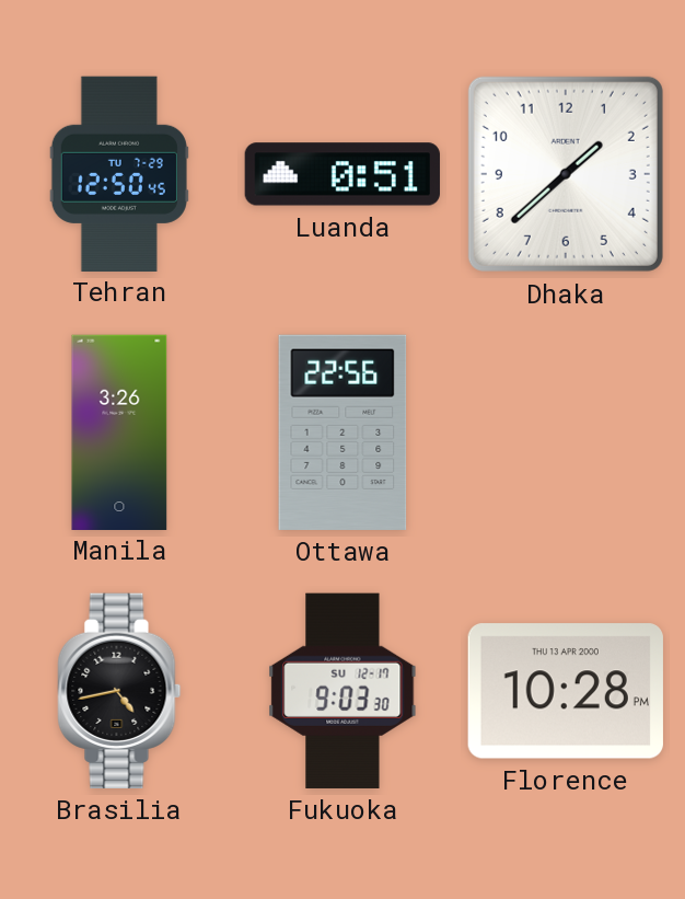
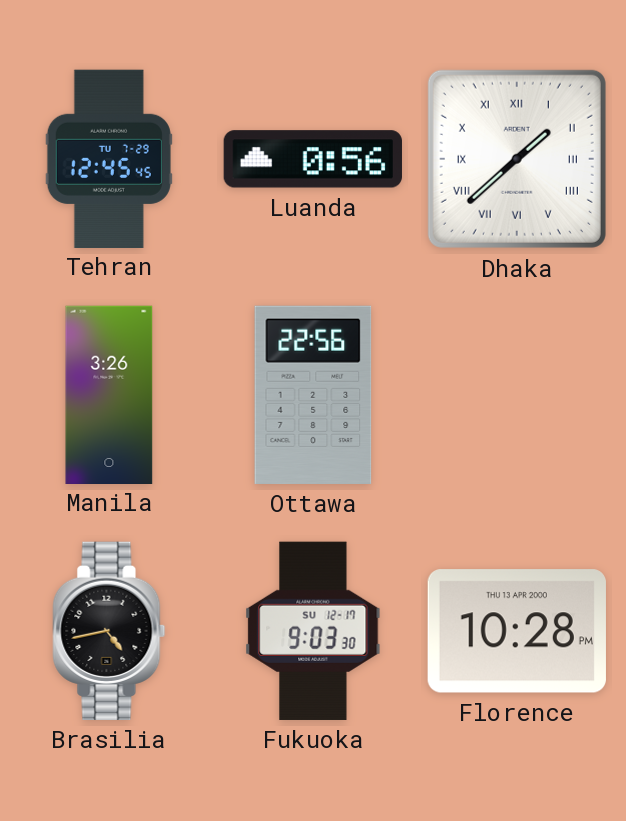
Tehran: 12:50 -> 12:45
Luanda: 0:51 -> 0:56
Dhaka numerals: Arabic -> Roman
